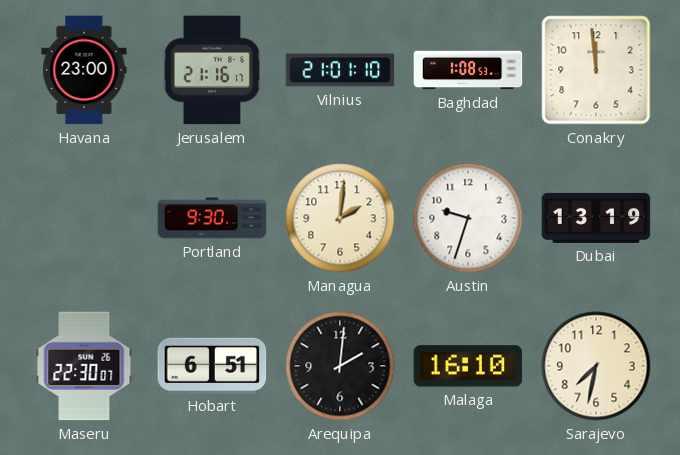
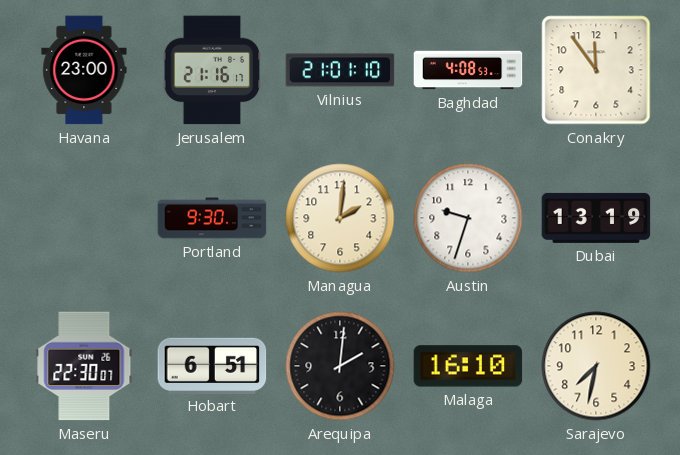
Baghdad: 1:08 -> 4:08
Conakry: 11:59 -> 11:54
